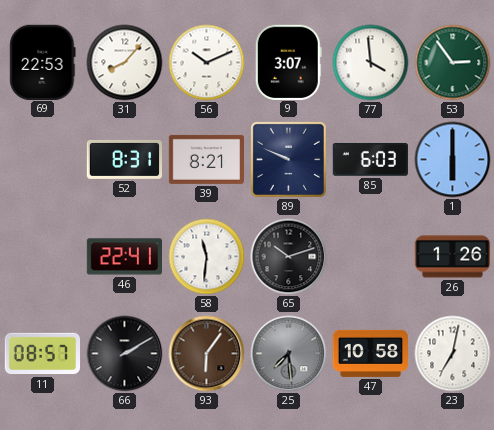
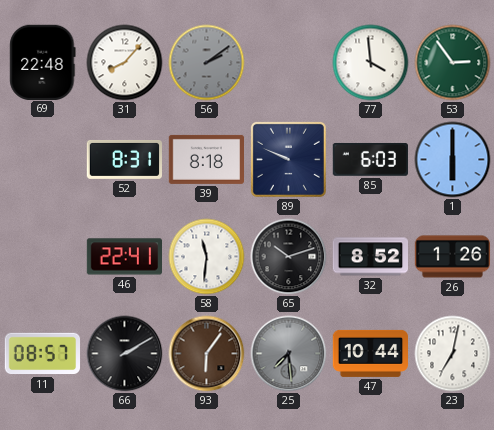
69: 22:53 -> 22:48
56: 10:11 -> 2:09
56 dial: white -> grey
9: 3:07 -> none
39: 8:21 -> 8:18
32: none -> 8:52
47: 10:58 -> 10:44
